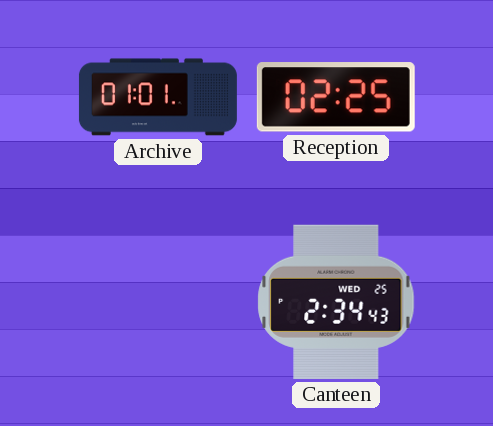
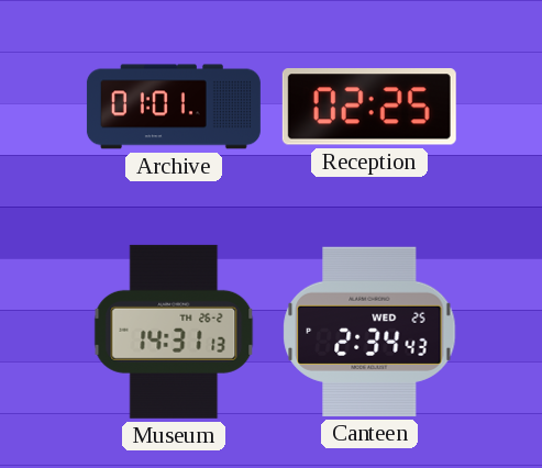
Museum: none -> 14:31
